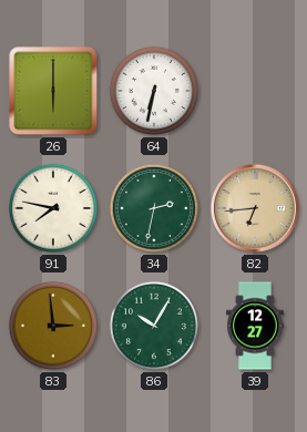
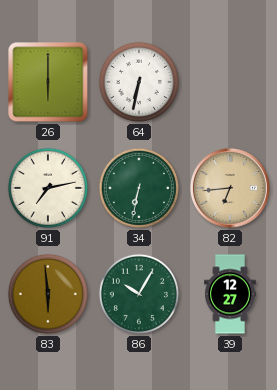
91: 7:47 -> 7:13
34: 2:32 -> 6:32
83: 2:59 -> 5:59
